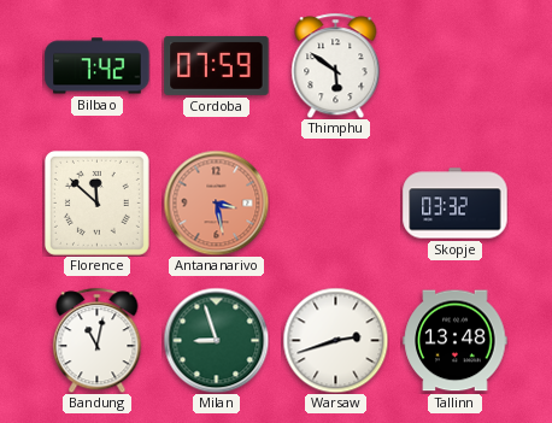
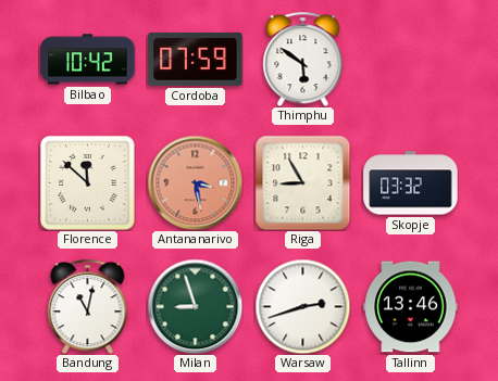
Bilbao: 7:42 -> 10:42
Riga: none -> 8:55
Tallinn: 13:48 -> 13:46
